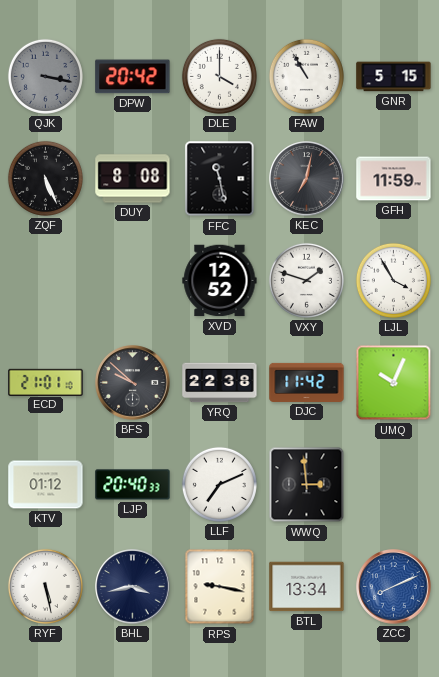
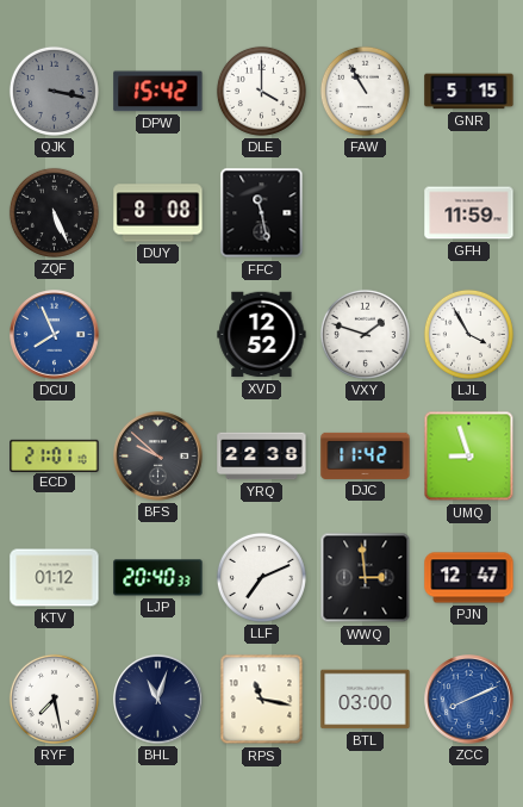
DPW: 20:42 -> 15:42
KEC: 7:02 -> none
DCU: none -> 7:56
UMQ: 10:04 -> 8:57
PJN: none -> 12:47
RYF: 5:28 -> 7:28
BHL: 3:43 -> 11:03
RPS: 9:17 -> 11:17
BTL: 13:34 -> 03:00
